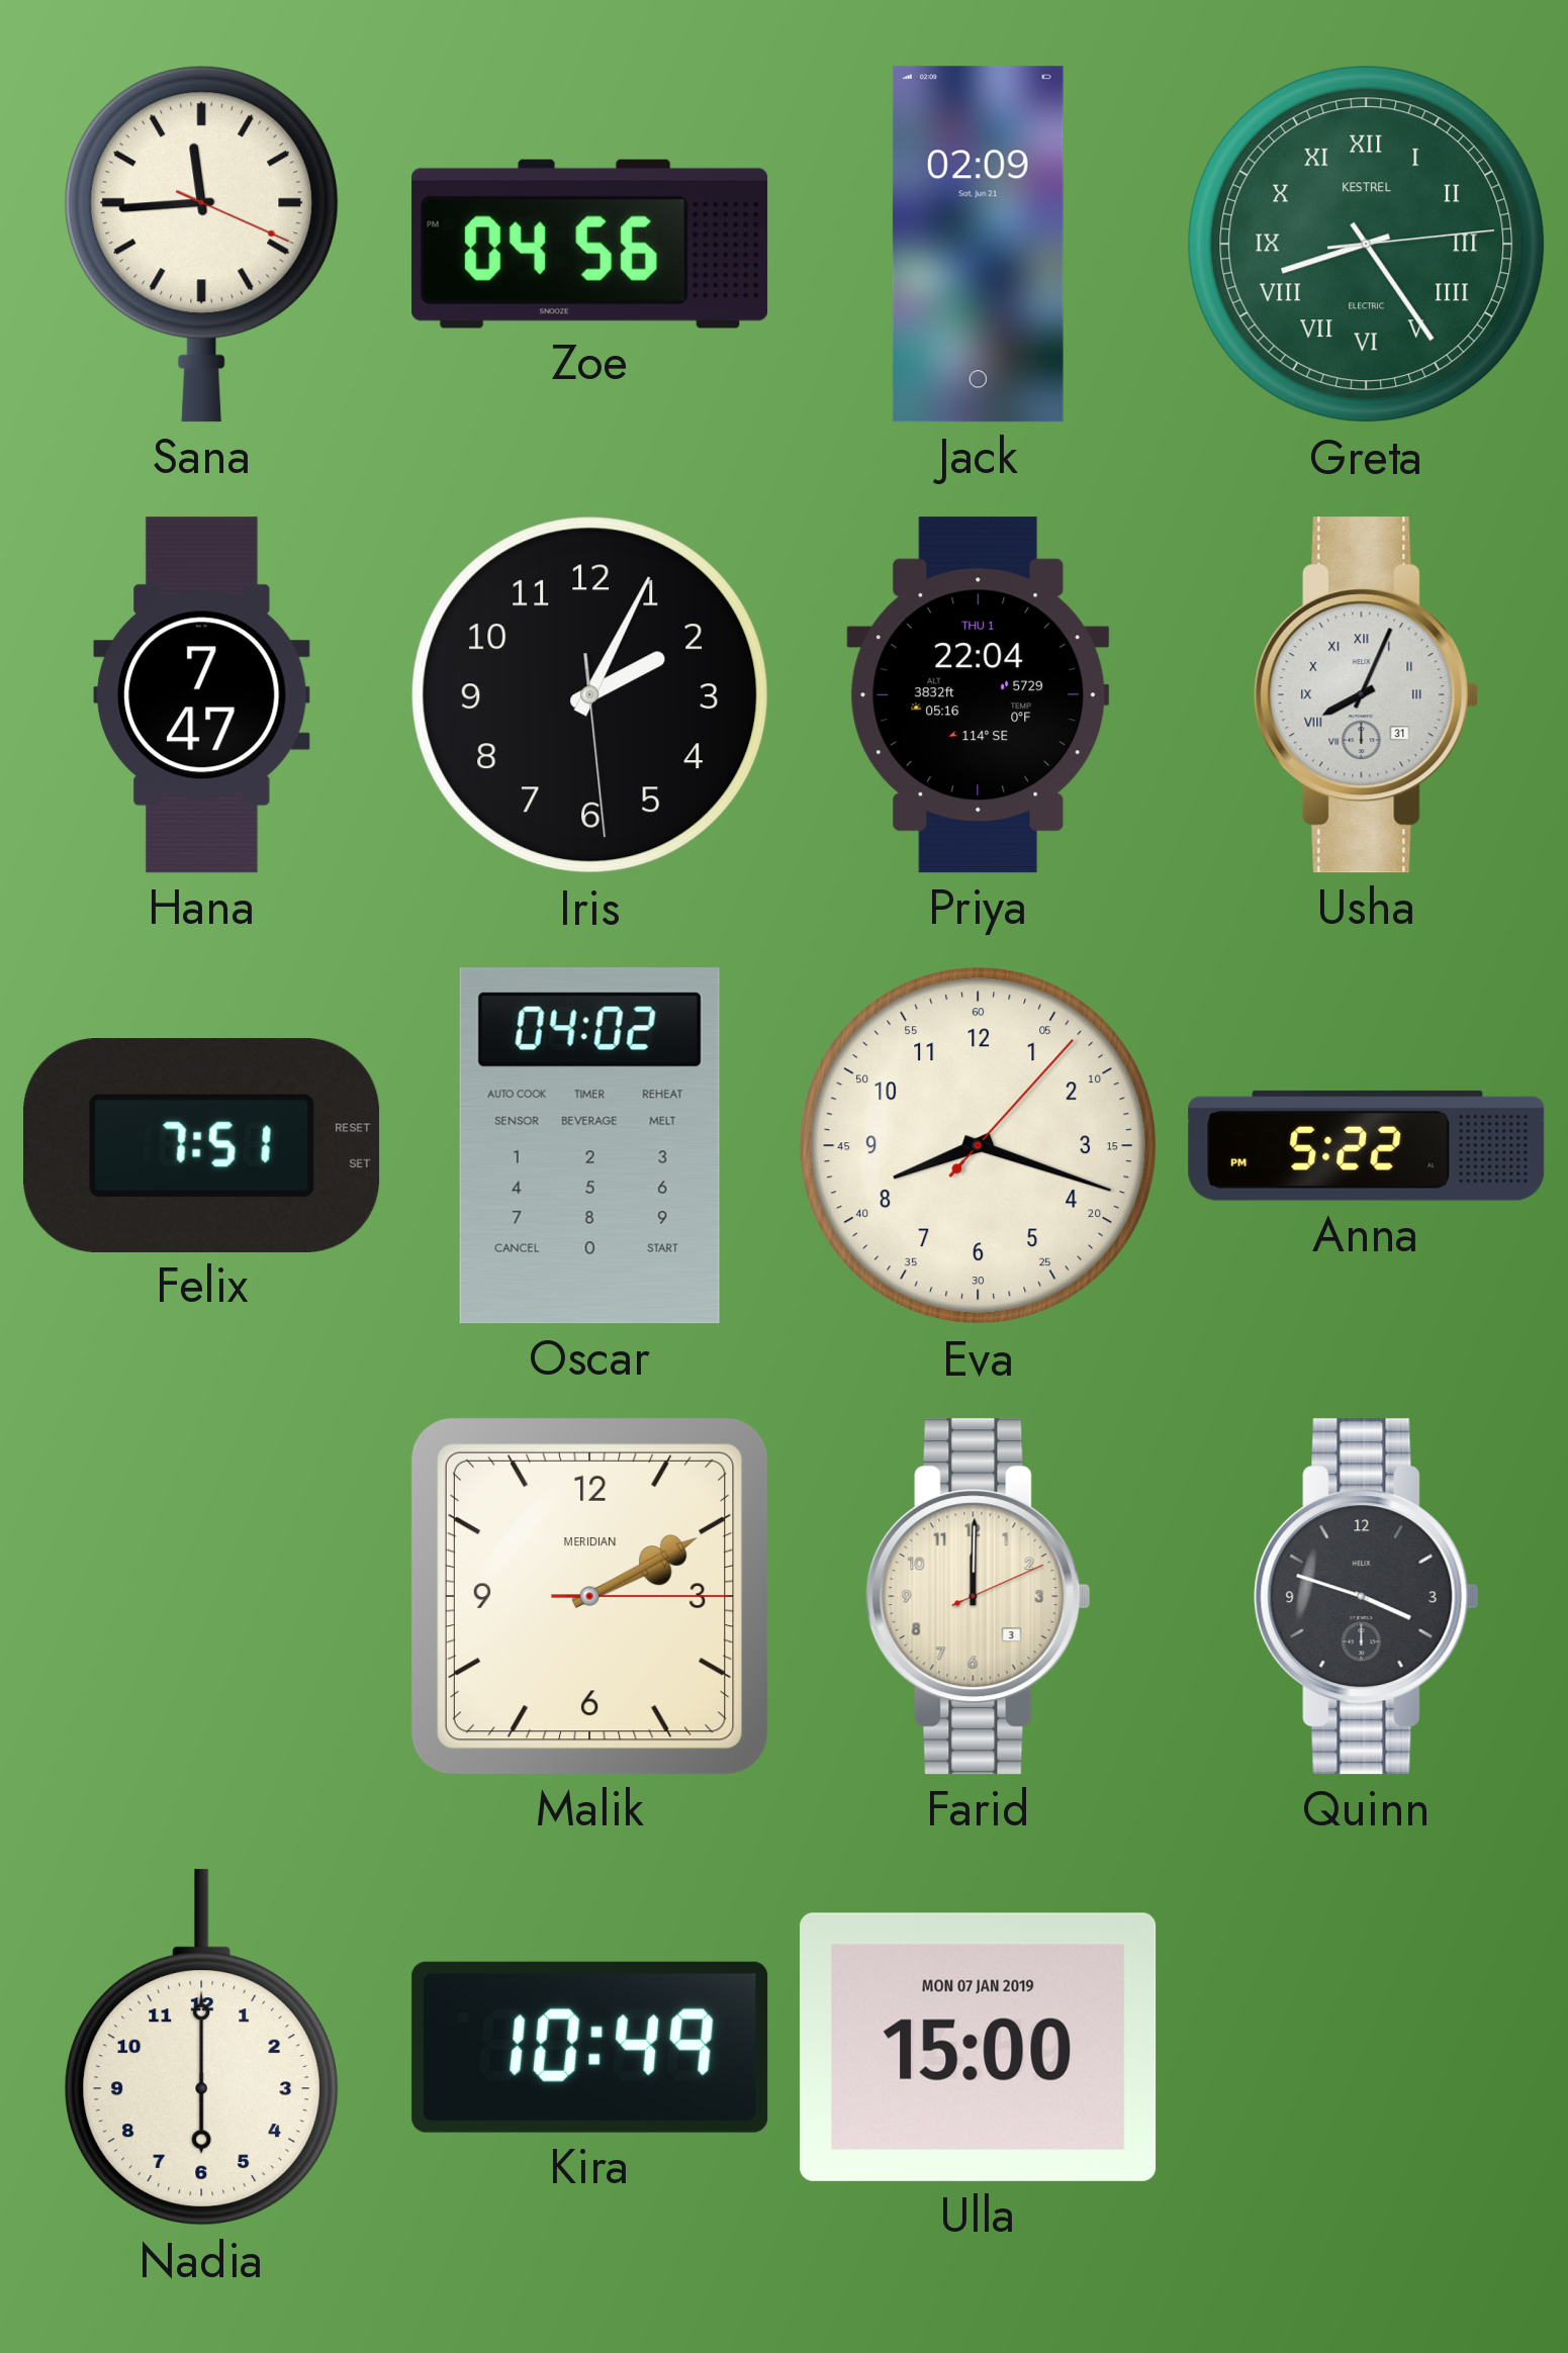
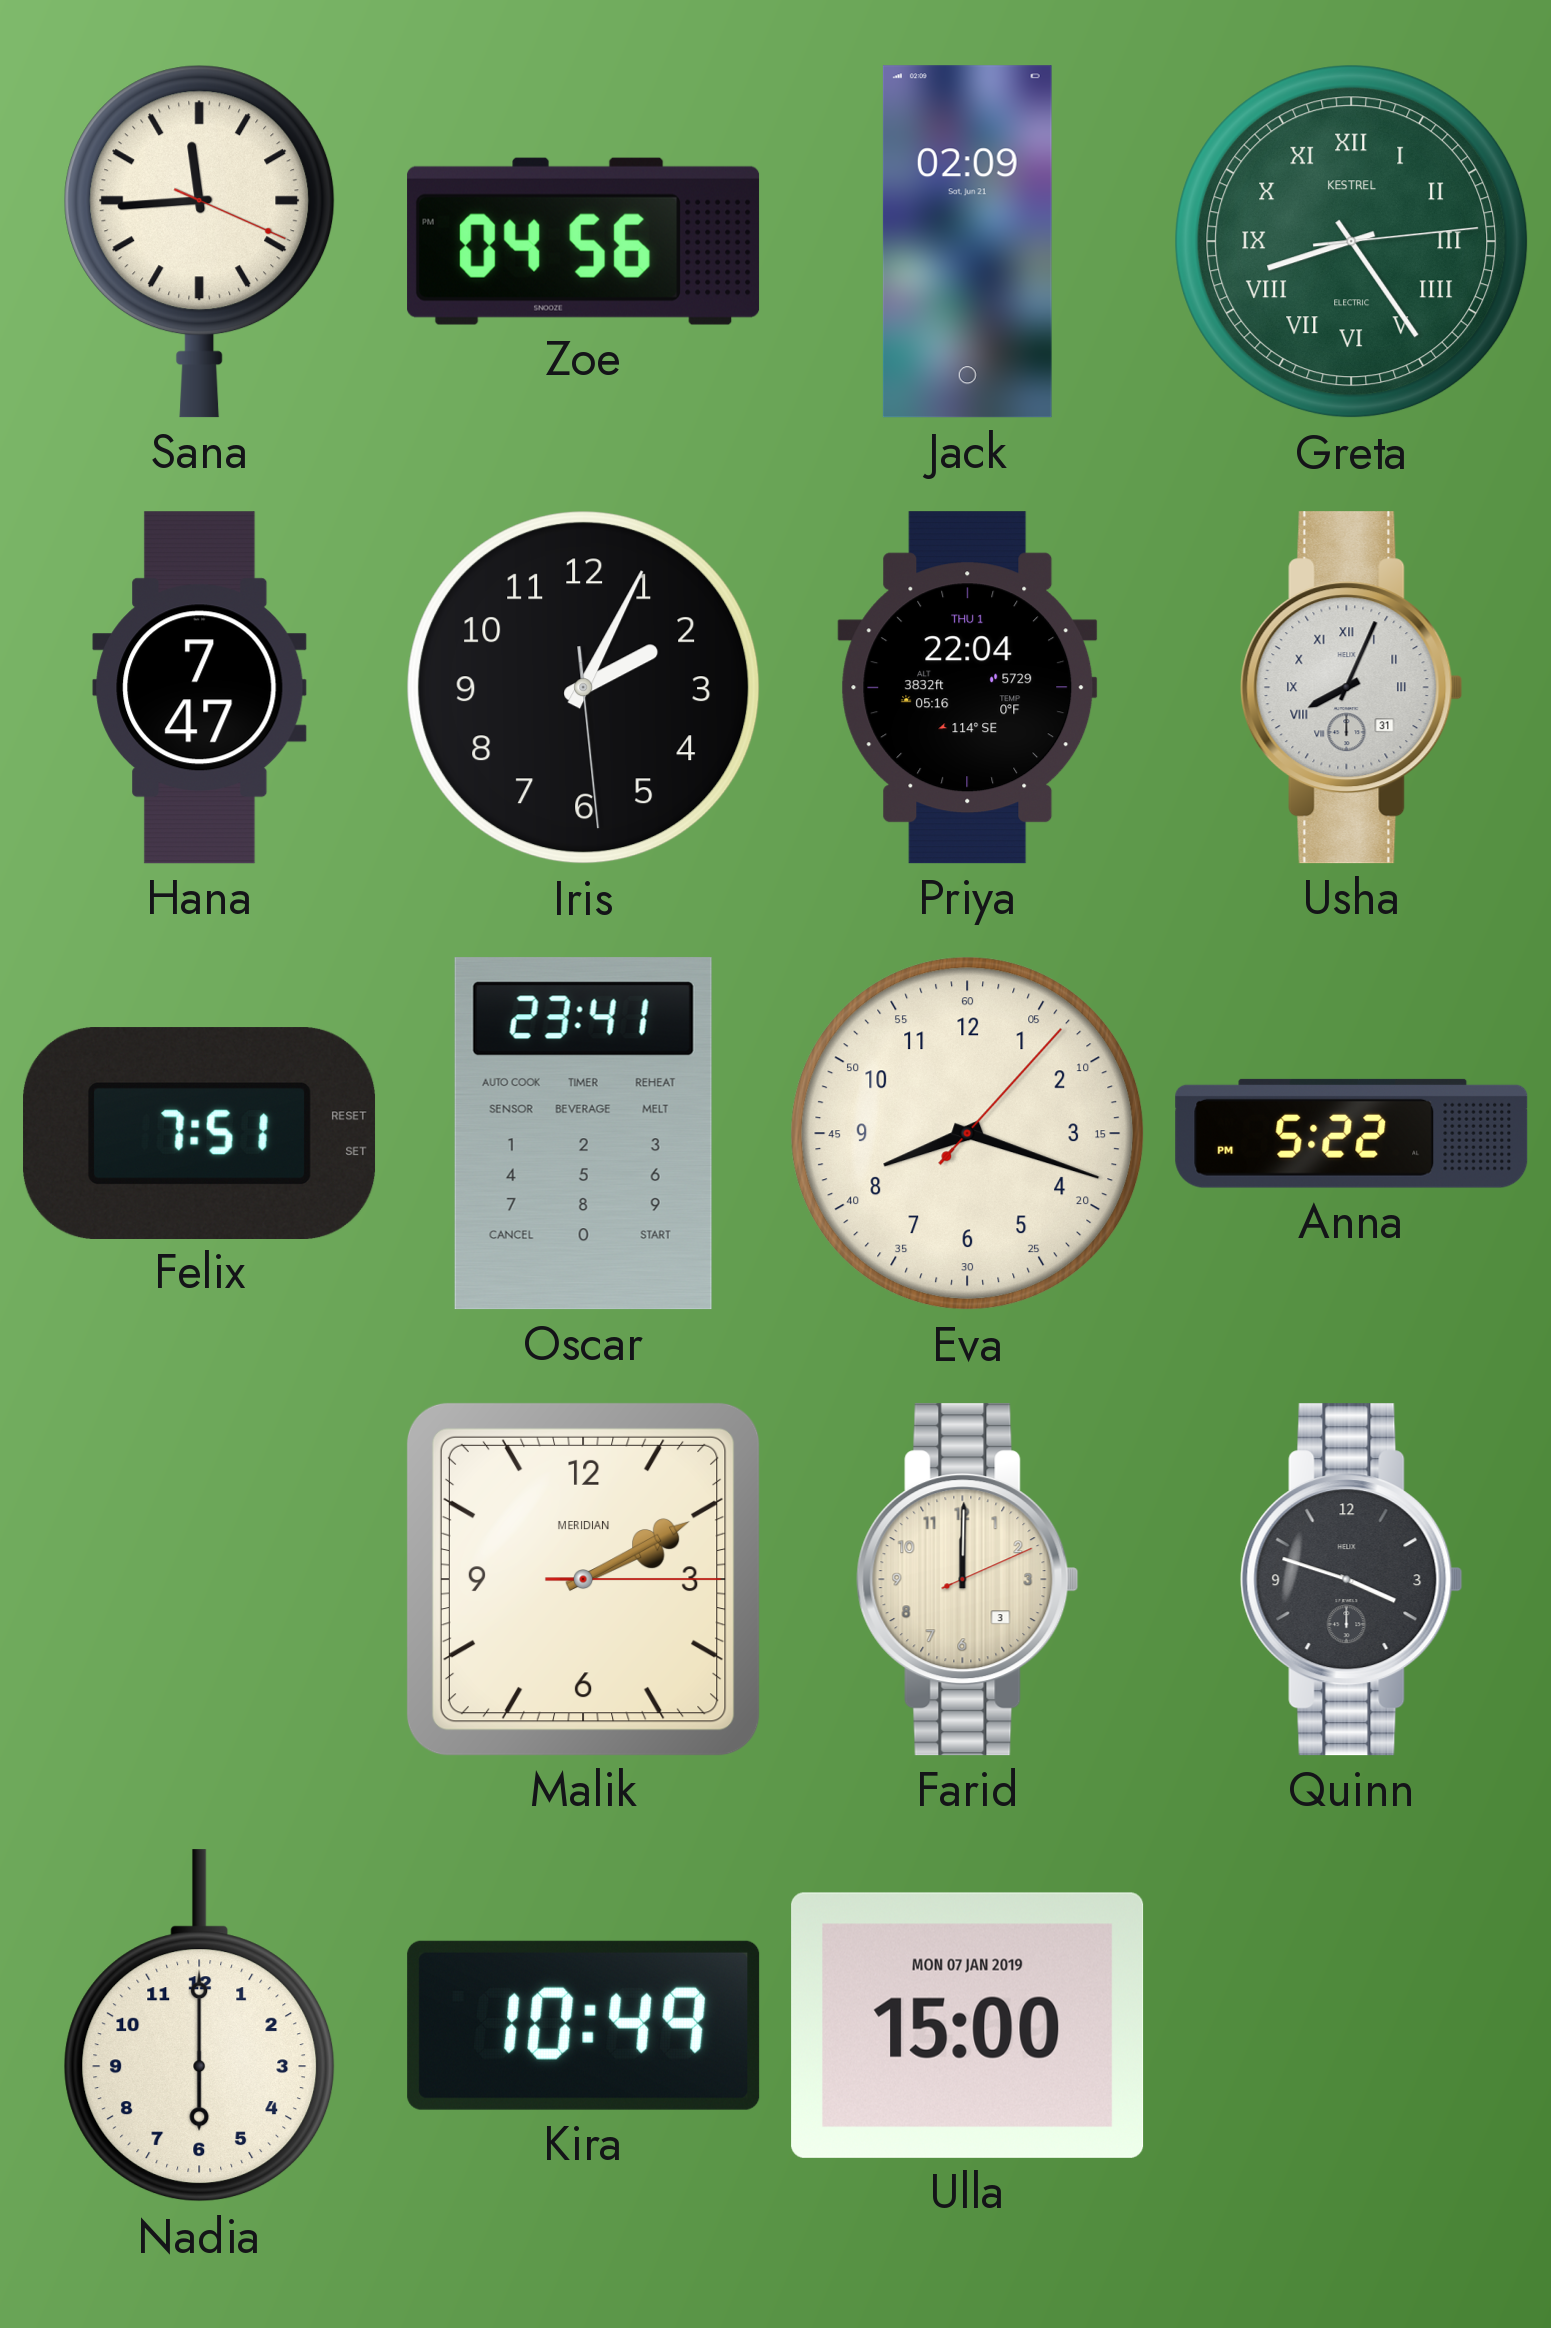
Oscar: 04:02 -> 23:41
